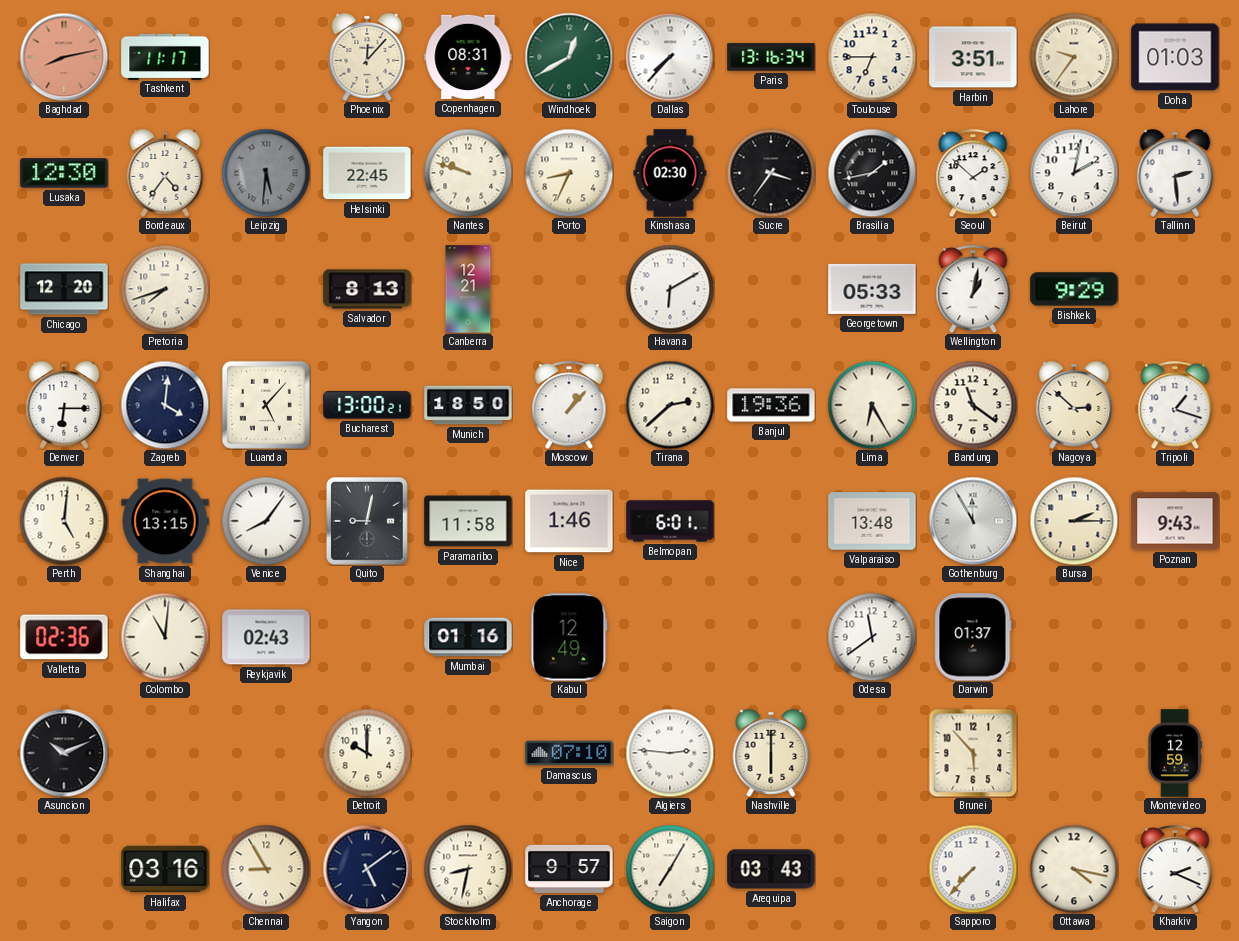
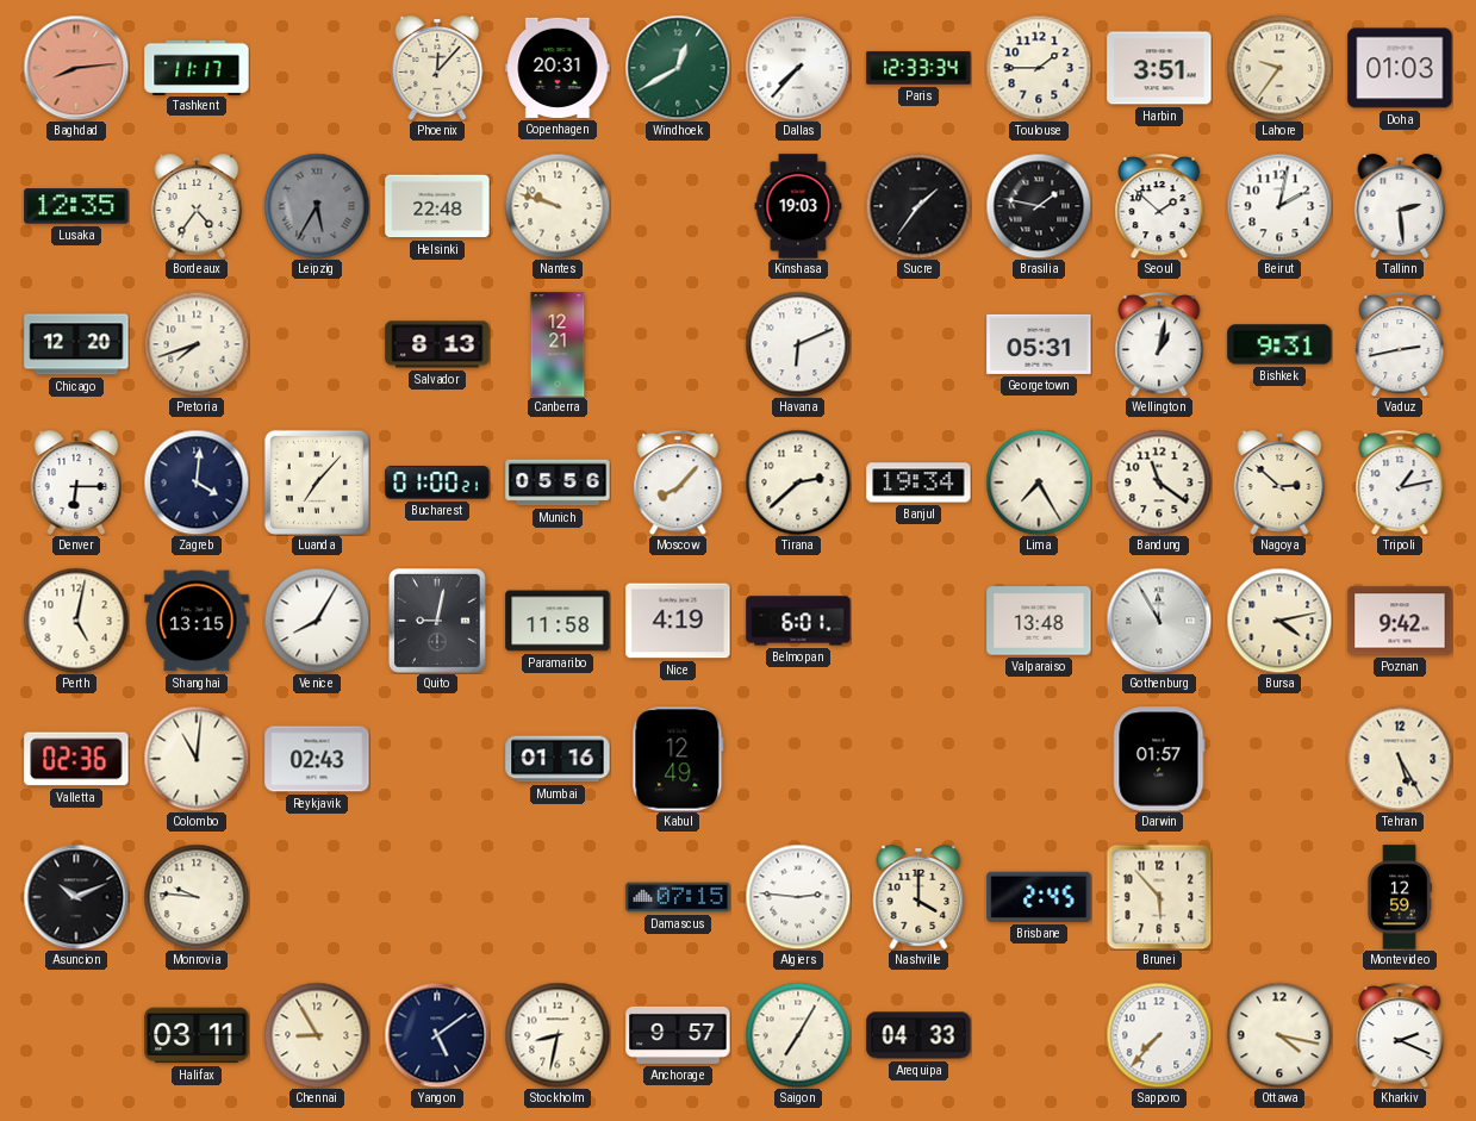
Baghdad: 8:13 -> 8:14
Copenhagen: 08:31 -> 20:31
Paris: 13:16 -> 12:33
Toulouse: 6:45 -> 1:45
Lusaka: 12:30 -> 12:35
Leipzig: 5:31 -> 5:35
Helsinki: 22:45 -> 22:48
Porto: 8:34 -> none
Kinshasa: 02:30 -> 19:03
Sucre: 3:36 -> 1:36
Brasilia: 1:43 -> 1:47
Havana: 6:10 -> 6:11
Georgetown: 05:33 -> 05:31
Bishkek: 9:29 -> 9:31
Vaduz: none -> 2:43
Luanda: 5:07 -> 7:07
Bucharest: 13:00 -> 01:00
Munich: 18:50 -> 05:56
Moscow: 1:07 -> 8:07
Banjul: 19:36 -> 19:34
Lima: 6:25 -> 7:25
Tripoli: 1:18 -> 1:13
Perth: 5:01 -> 5:02
Venice: 8:06 -> 8:05
Nice: 1:46 -> 4:19
Bursa: 2:15 -> 4:13
Poznan: 9:43 -> 9:42
Odesa: 11:39 -> none
Darwin: 01:37 -> 01:57
Tehran: none -> 5:25
Monrovia: none -> 9:46
Detroit: 10:00 -> none
Damascus: 07:10 -> 07:15
Nashville: 6:00 -> 4:00
Brisbane: none -> 2:45
Halifax: 03:16 -> 03:11
Arequipa: 03:43 -> 04:33
